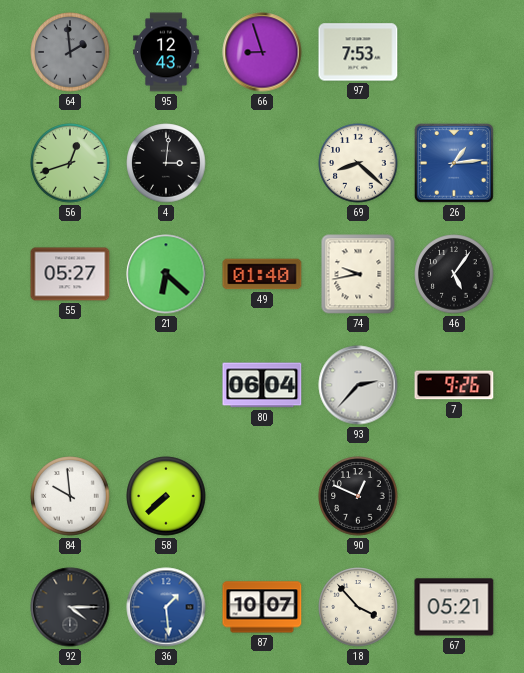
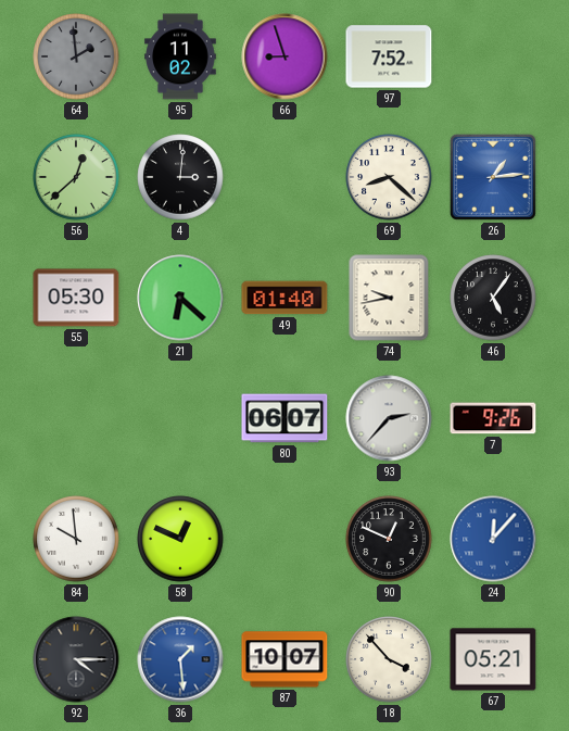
95: 12:43 -> 11:02
97: 7:53 -> 7:52
56: 12:42 -> 12:38
55: 05:27 -> 05:30
80: 06:04 -> 06:07
58: 7:38 -> 12:49
24: none -> 12:07
